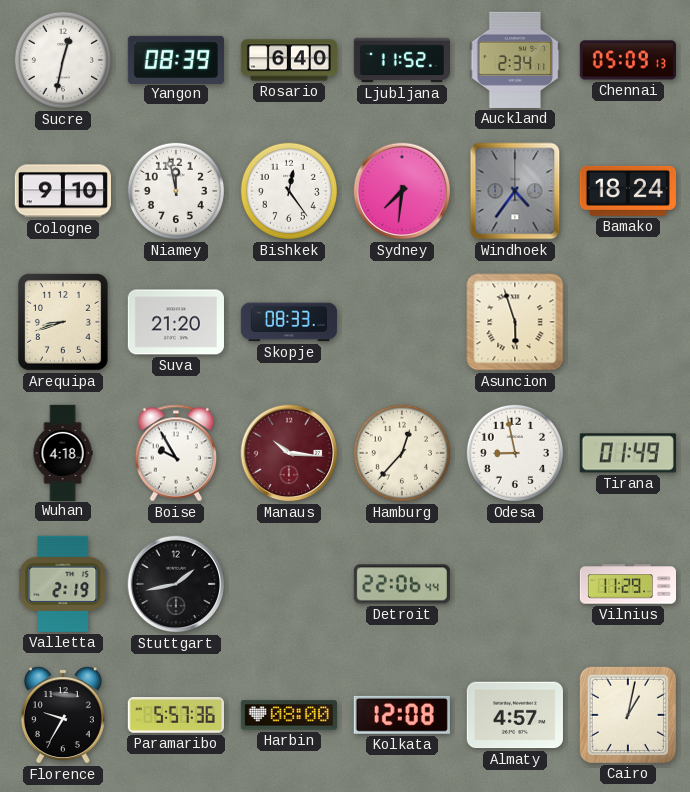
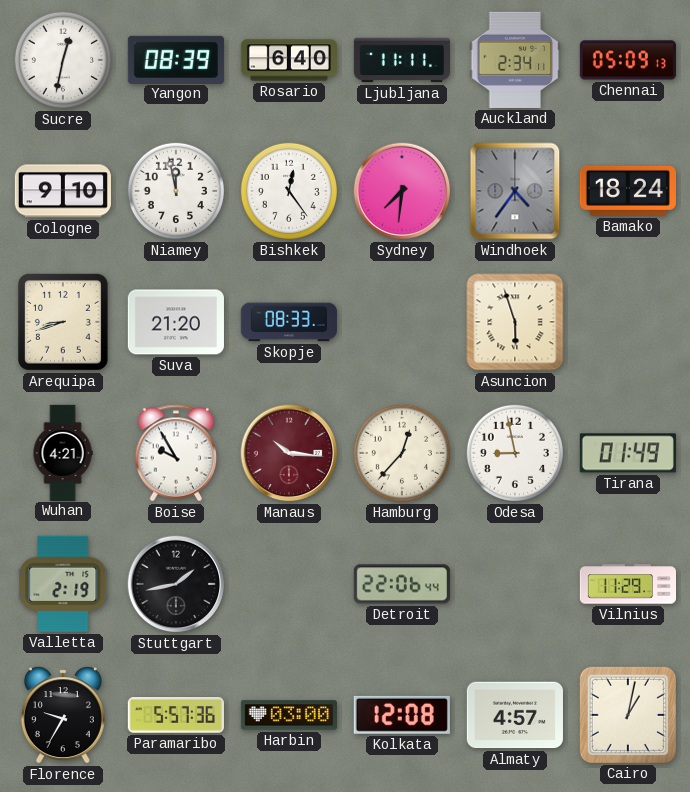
Ljubljana: 11:52 -> 11:11
Wuhan: 4:18 -> 4:21
Harbin: 08:00 -> 03:00
